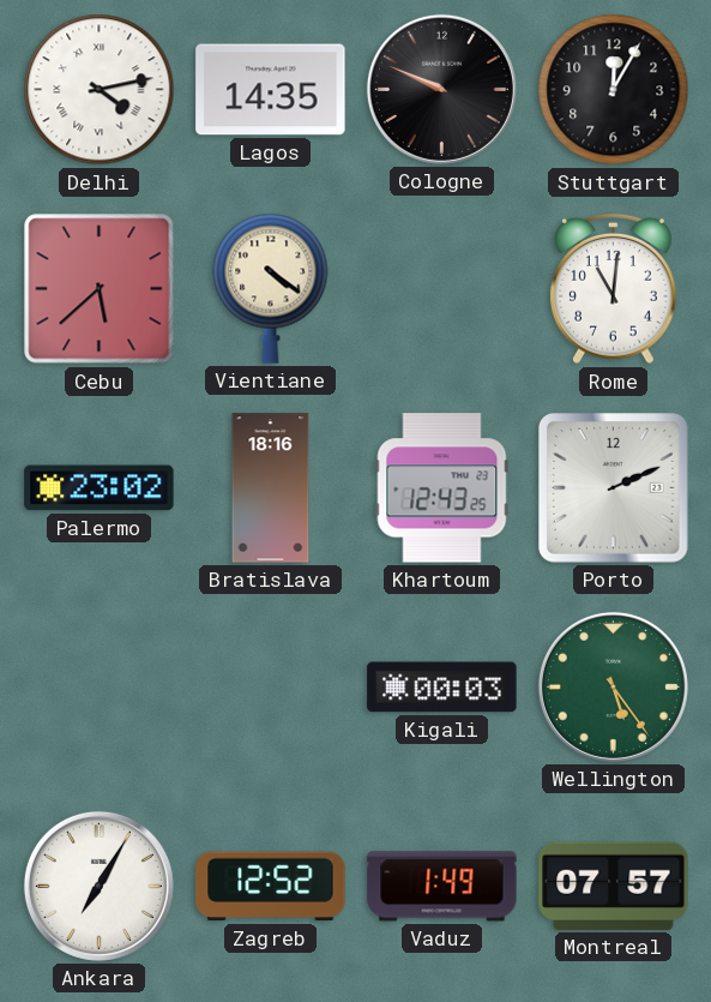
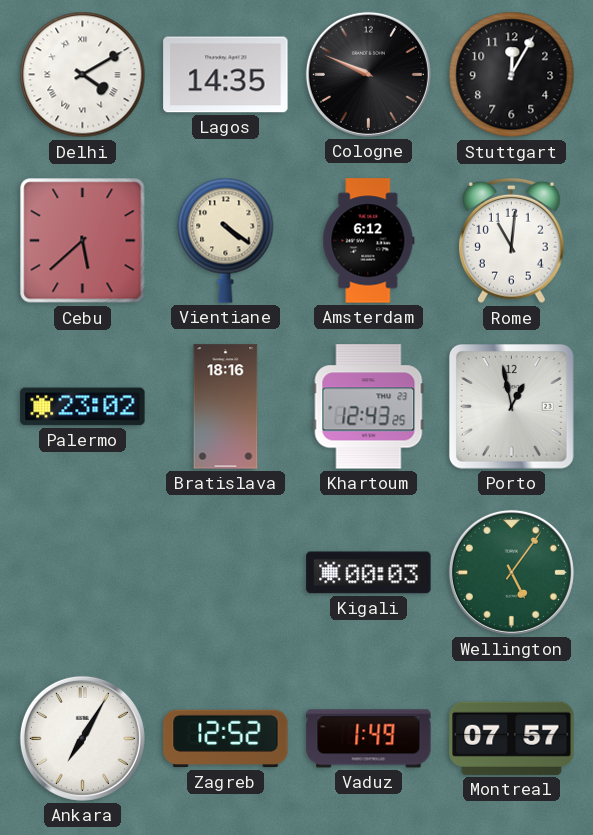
Delhi: 4:13 -> 4:10
Amsterdam: none -> 6:12
Porto: 2:11 -> 12:58
Wellington: 5:24 -> 5:06
